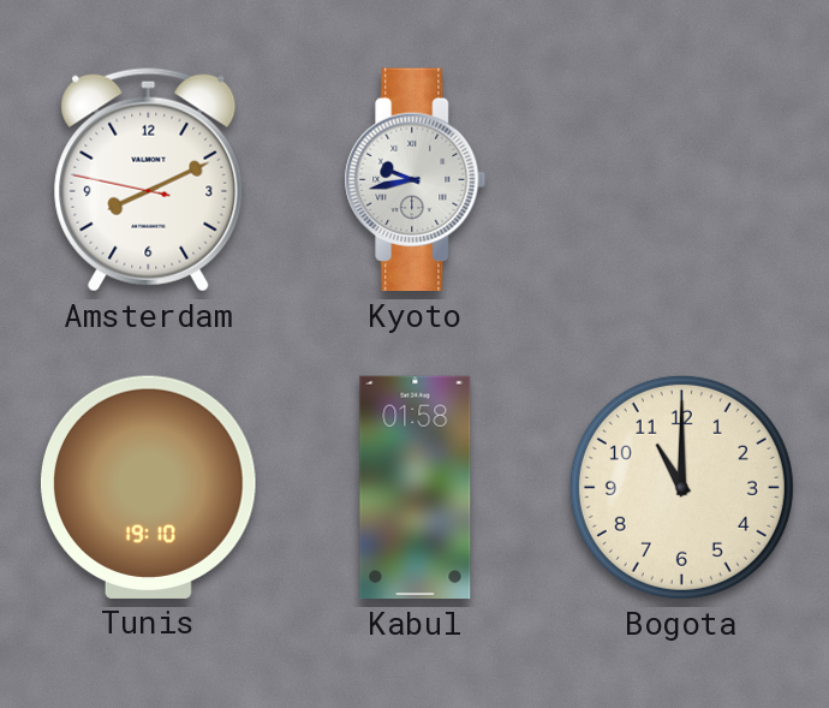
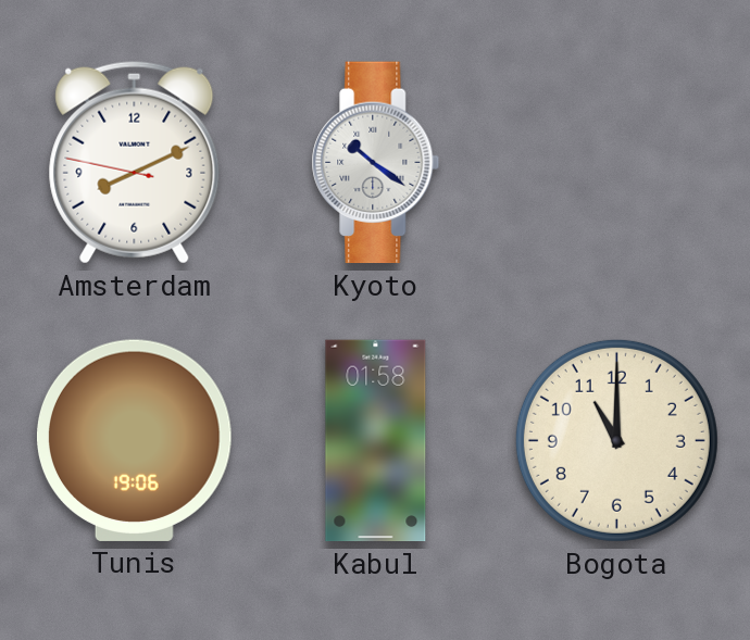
Kyoto: 9:43 -> 10:21
Tunis: 19:10 -> 19:06
